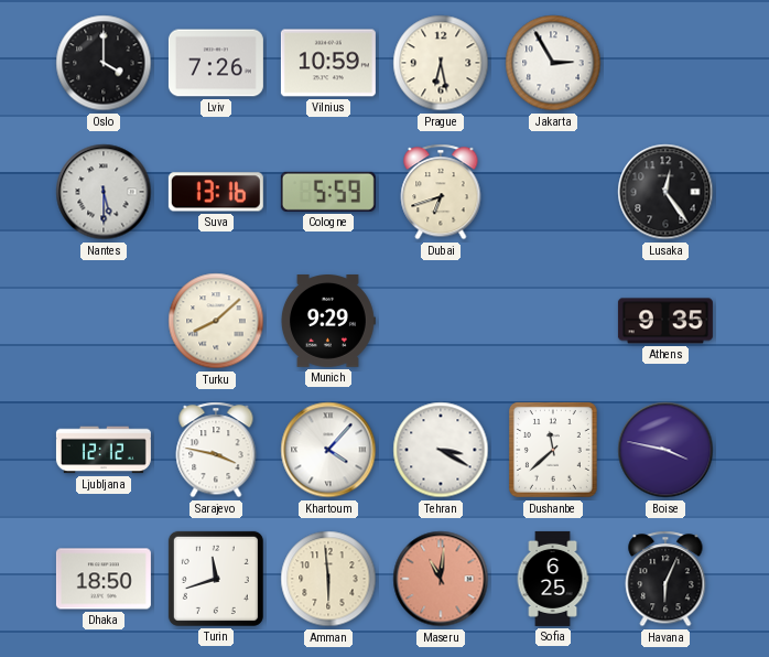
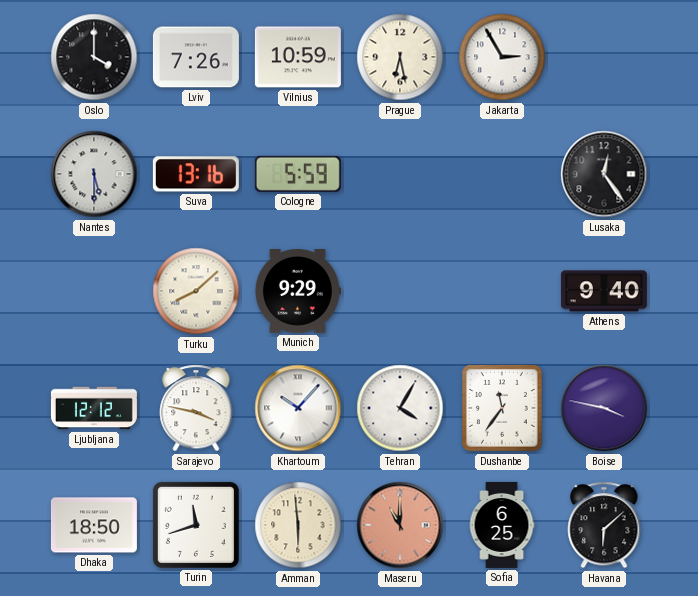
Dubai: 6:42 -> none
Athens: 9:35 -> 9:40
Khartoum: 4:07 -> 10:07
Tehran: 3:20 -> 4:05
Dushanbe: 11:38 -> 11:36
Maseru: 11:01 -> 11:00
Havana: 6:04 -> 6:08
